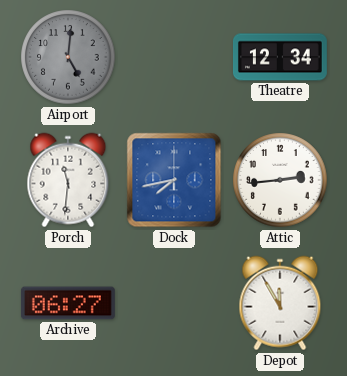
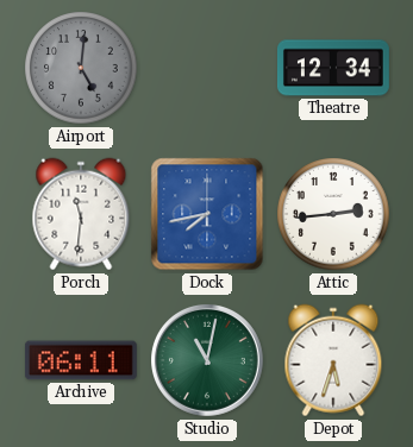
Archive: 06:27 -> 06:11
Studio: none -> 11:02
Depot: 11:55 -> 5:33
